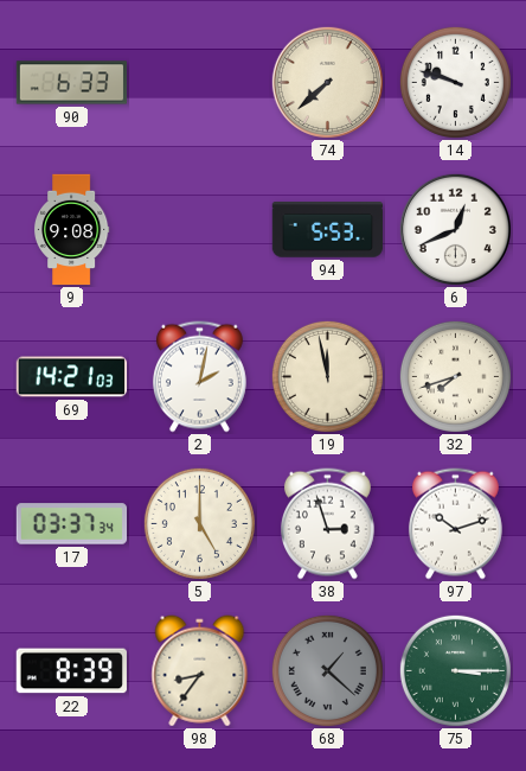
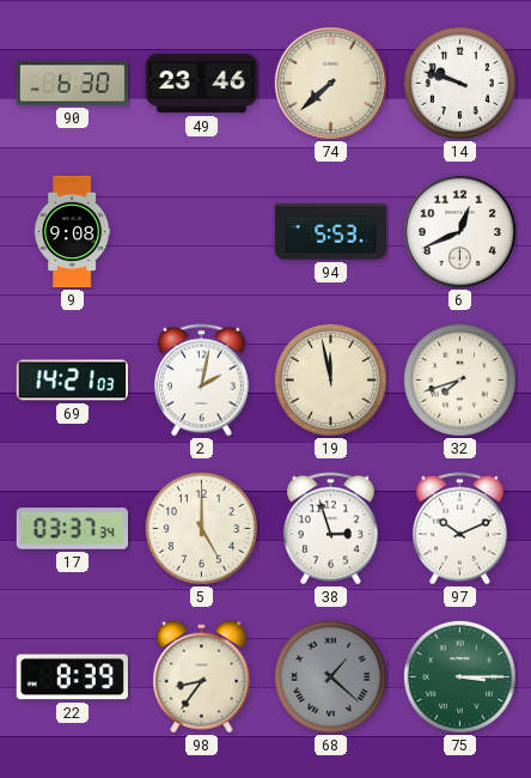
90: 6:33 -> 6:30
49: none -> 23:46
97: 10:12 -> 10:11
